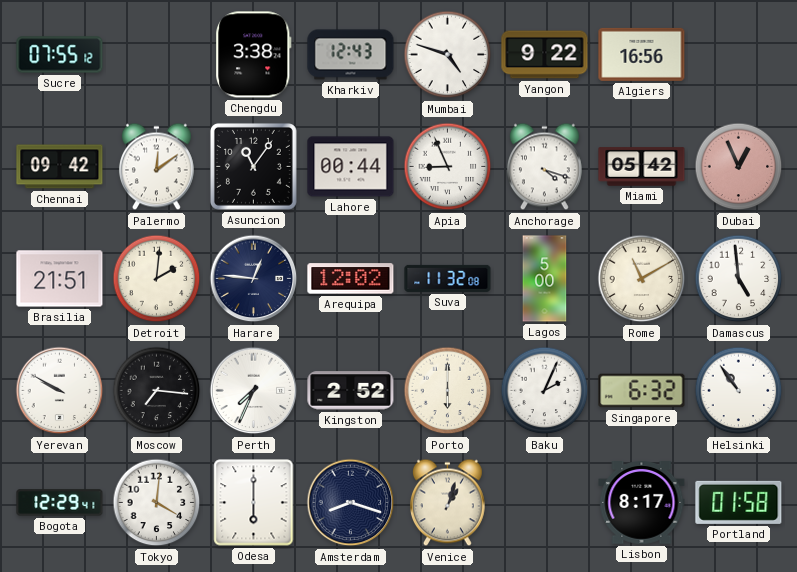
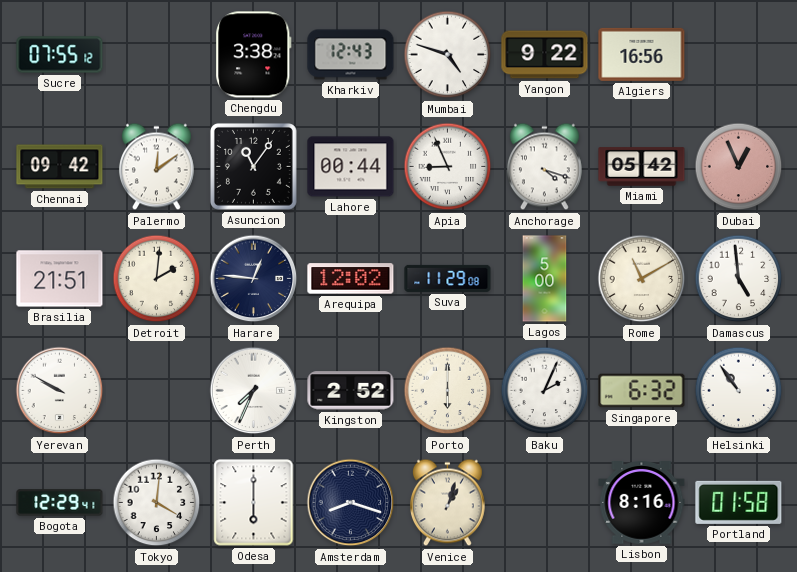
Suva: 11:32 -> 11:29
Moscow: 7:16 -> none
Lisbon: 8:17 -> 8:16
